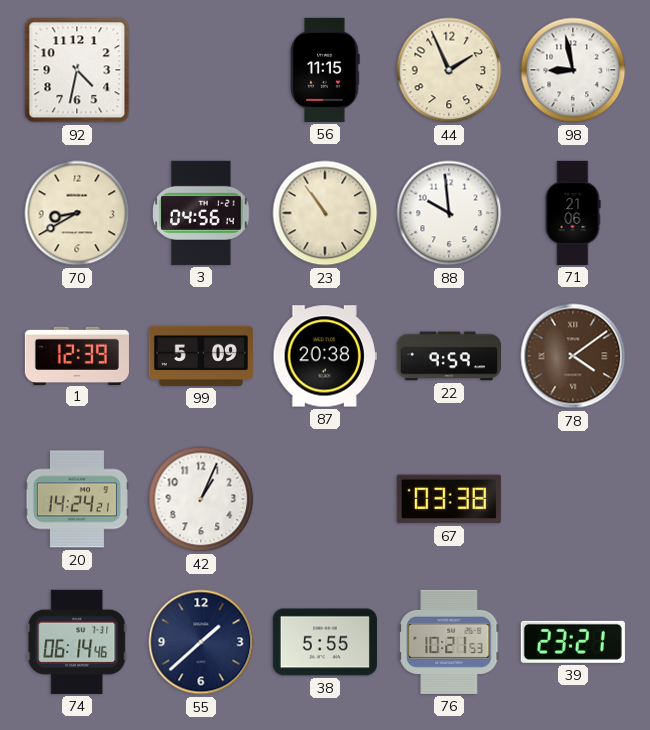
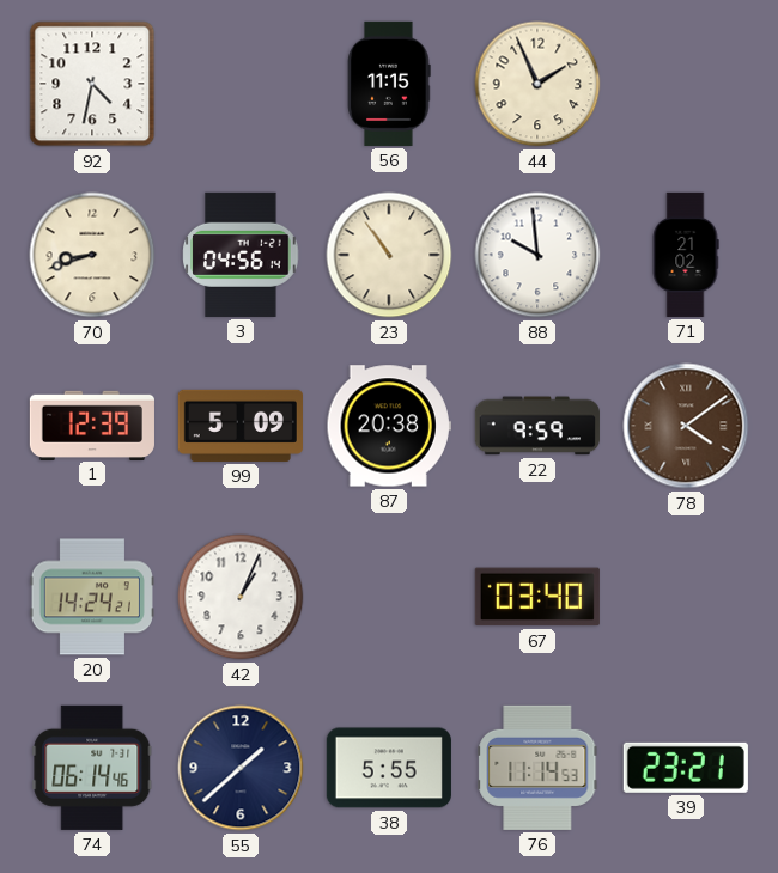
98: 8:58 -> none
70: 8:40 -> 8:42
71: 21:06 -> 21:02
67: 03:38 -> 03:40
76: 10:21 -> 11:14
